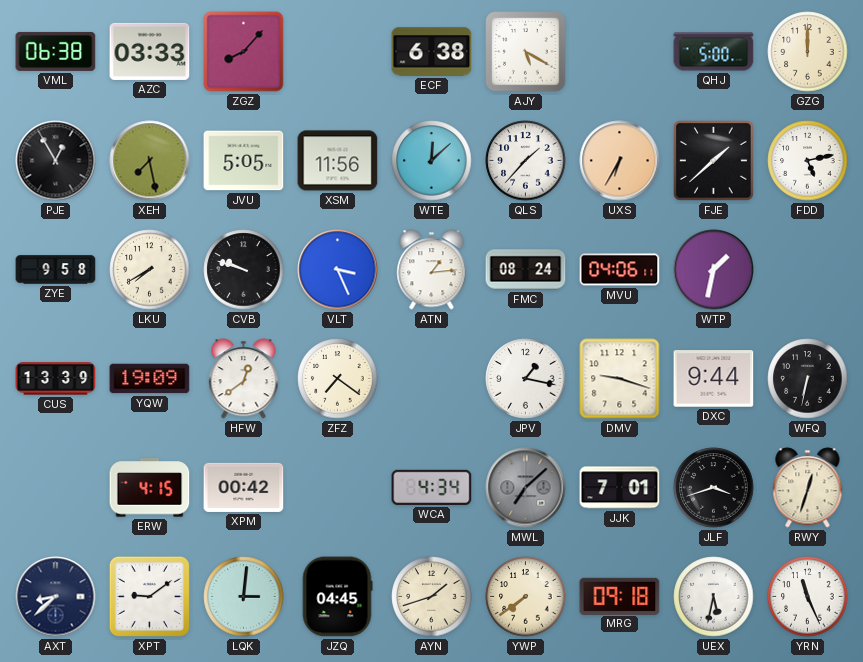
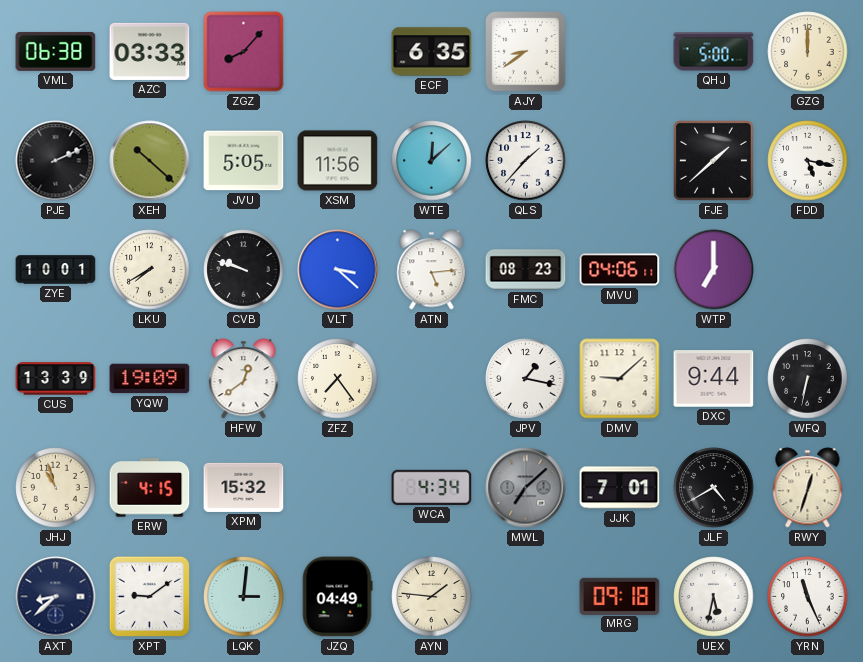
ECF: 6:38 -> 6:35
AJY: 5:20 -> 8:39
PJE: 12:55 -> 2:11
XEH: 7:28 -> 10:22
UXS: 6:35 -> none
FDD: 5:13 -> 5:17
ZYE: 9:58 -> 10:01
VLT: 3:26 -> 3:22
ATN: 1:14 -> 5:14
FMC: 08:24 -> 08:23
WTP: 1:32 -> 7:00
ZFZ: 7:21 -> 7:24
DMV: 9:18 -> 9:08
JHJ: none -> 10:57
XPM: 00:42 -> 15:32
JLF: 3:42 -> 4:40
JZQ: 04:45 -> 04:49
AYN: 1:42 -> 1:46
YWP: 7:39 -> none
